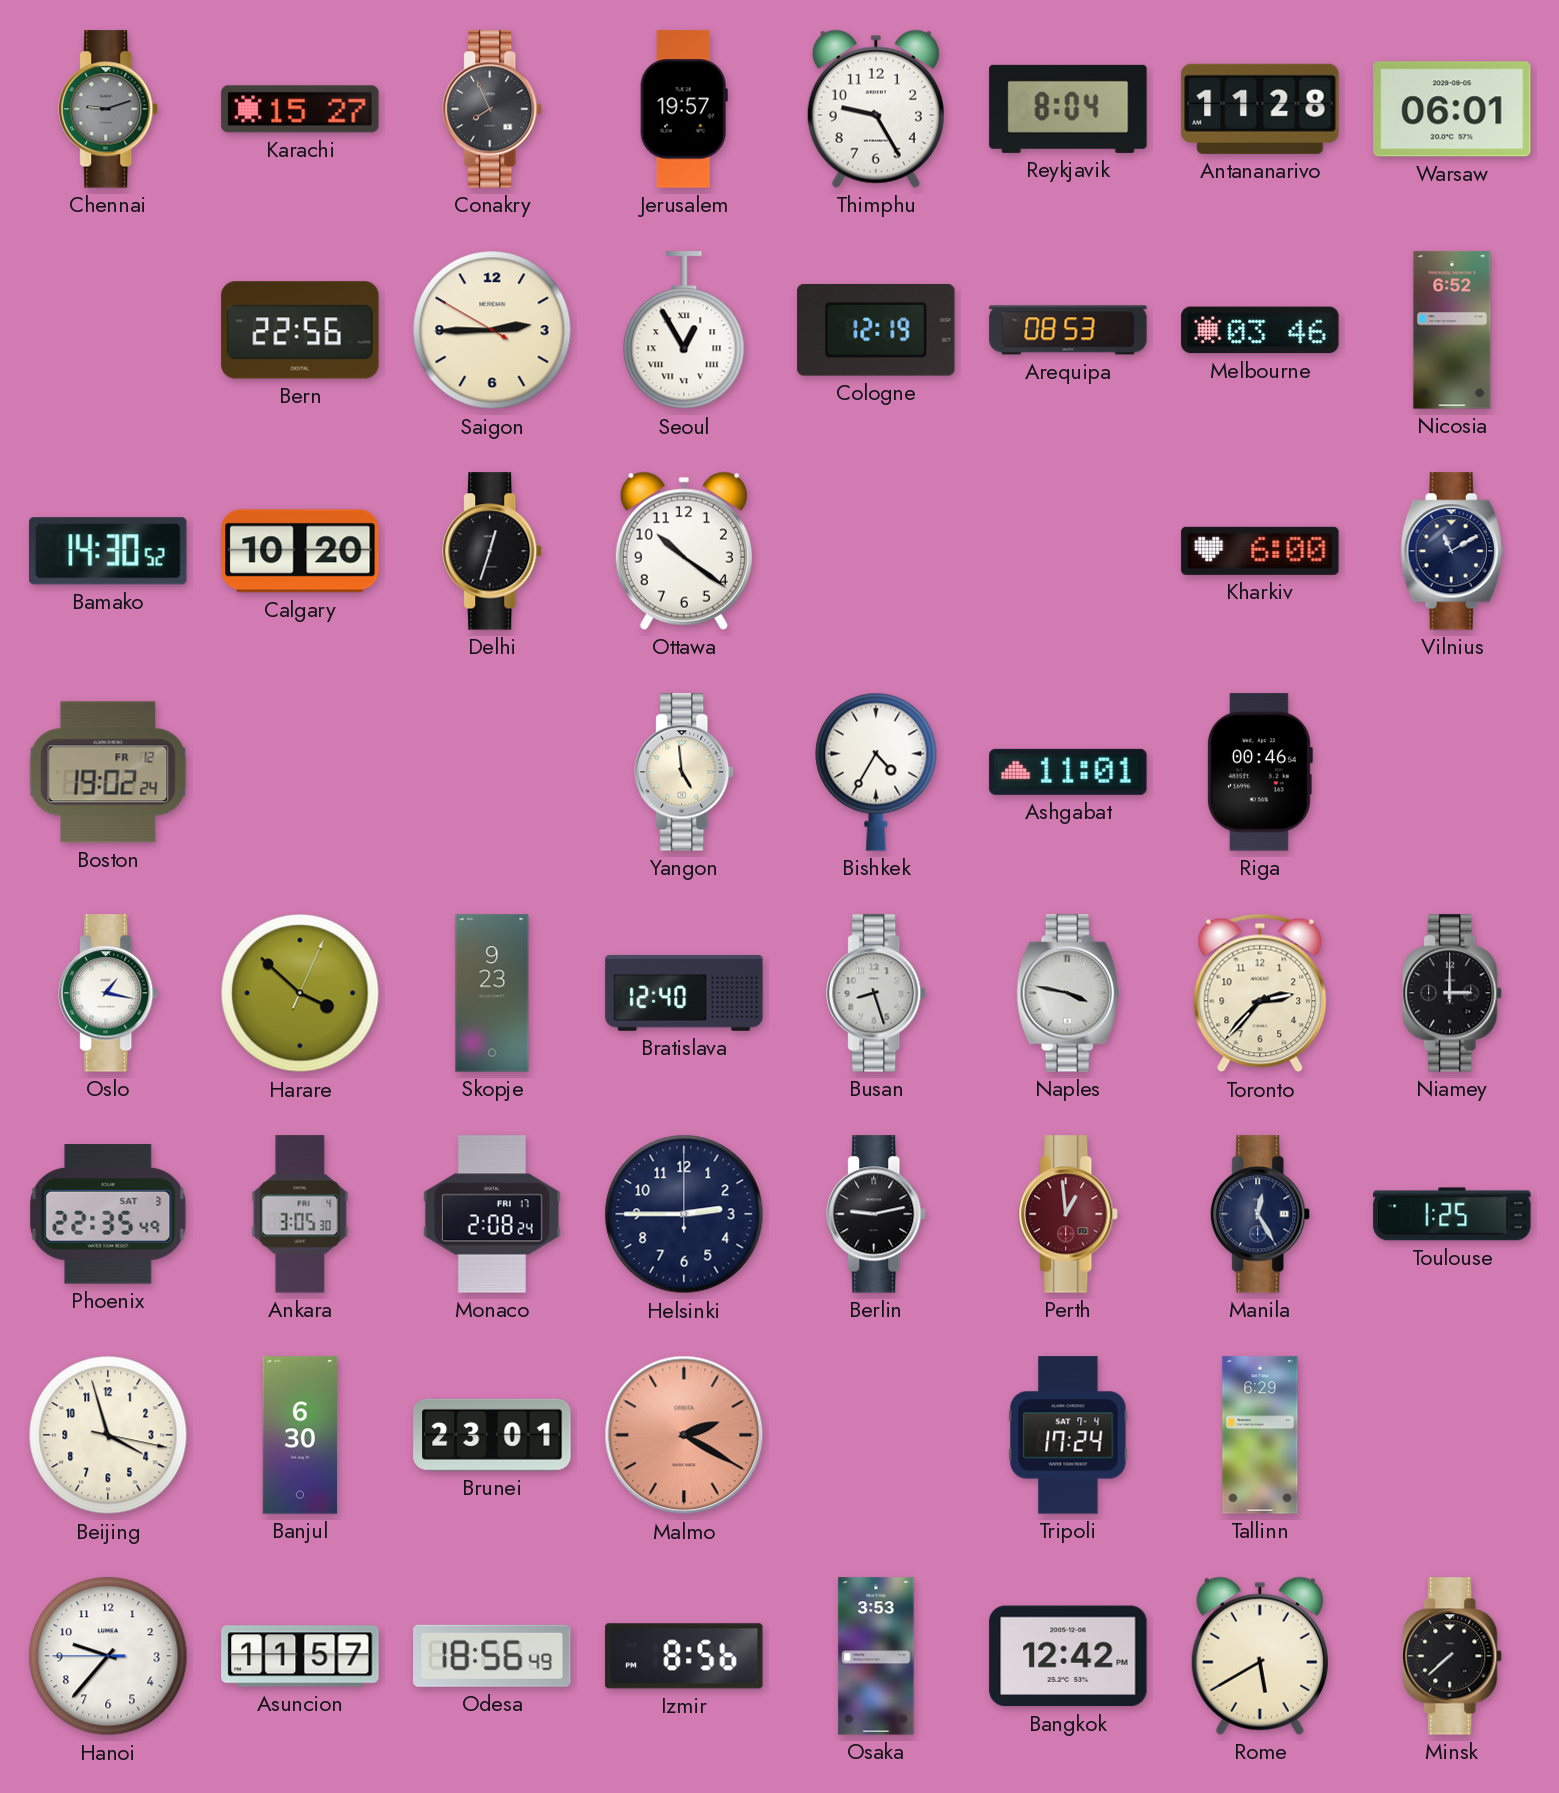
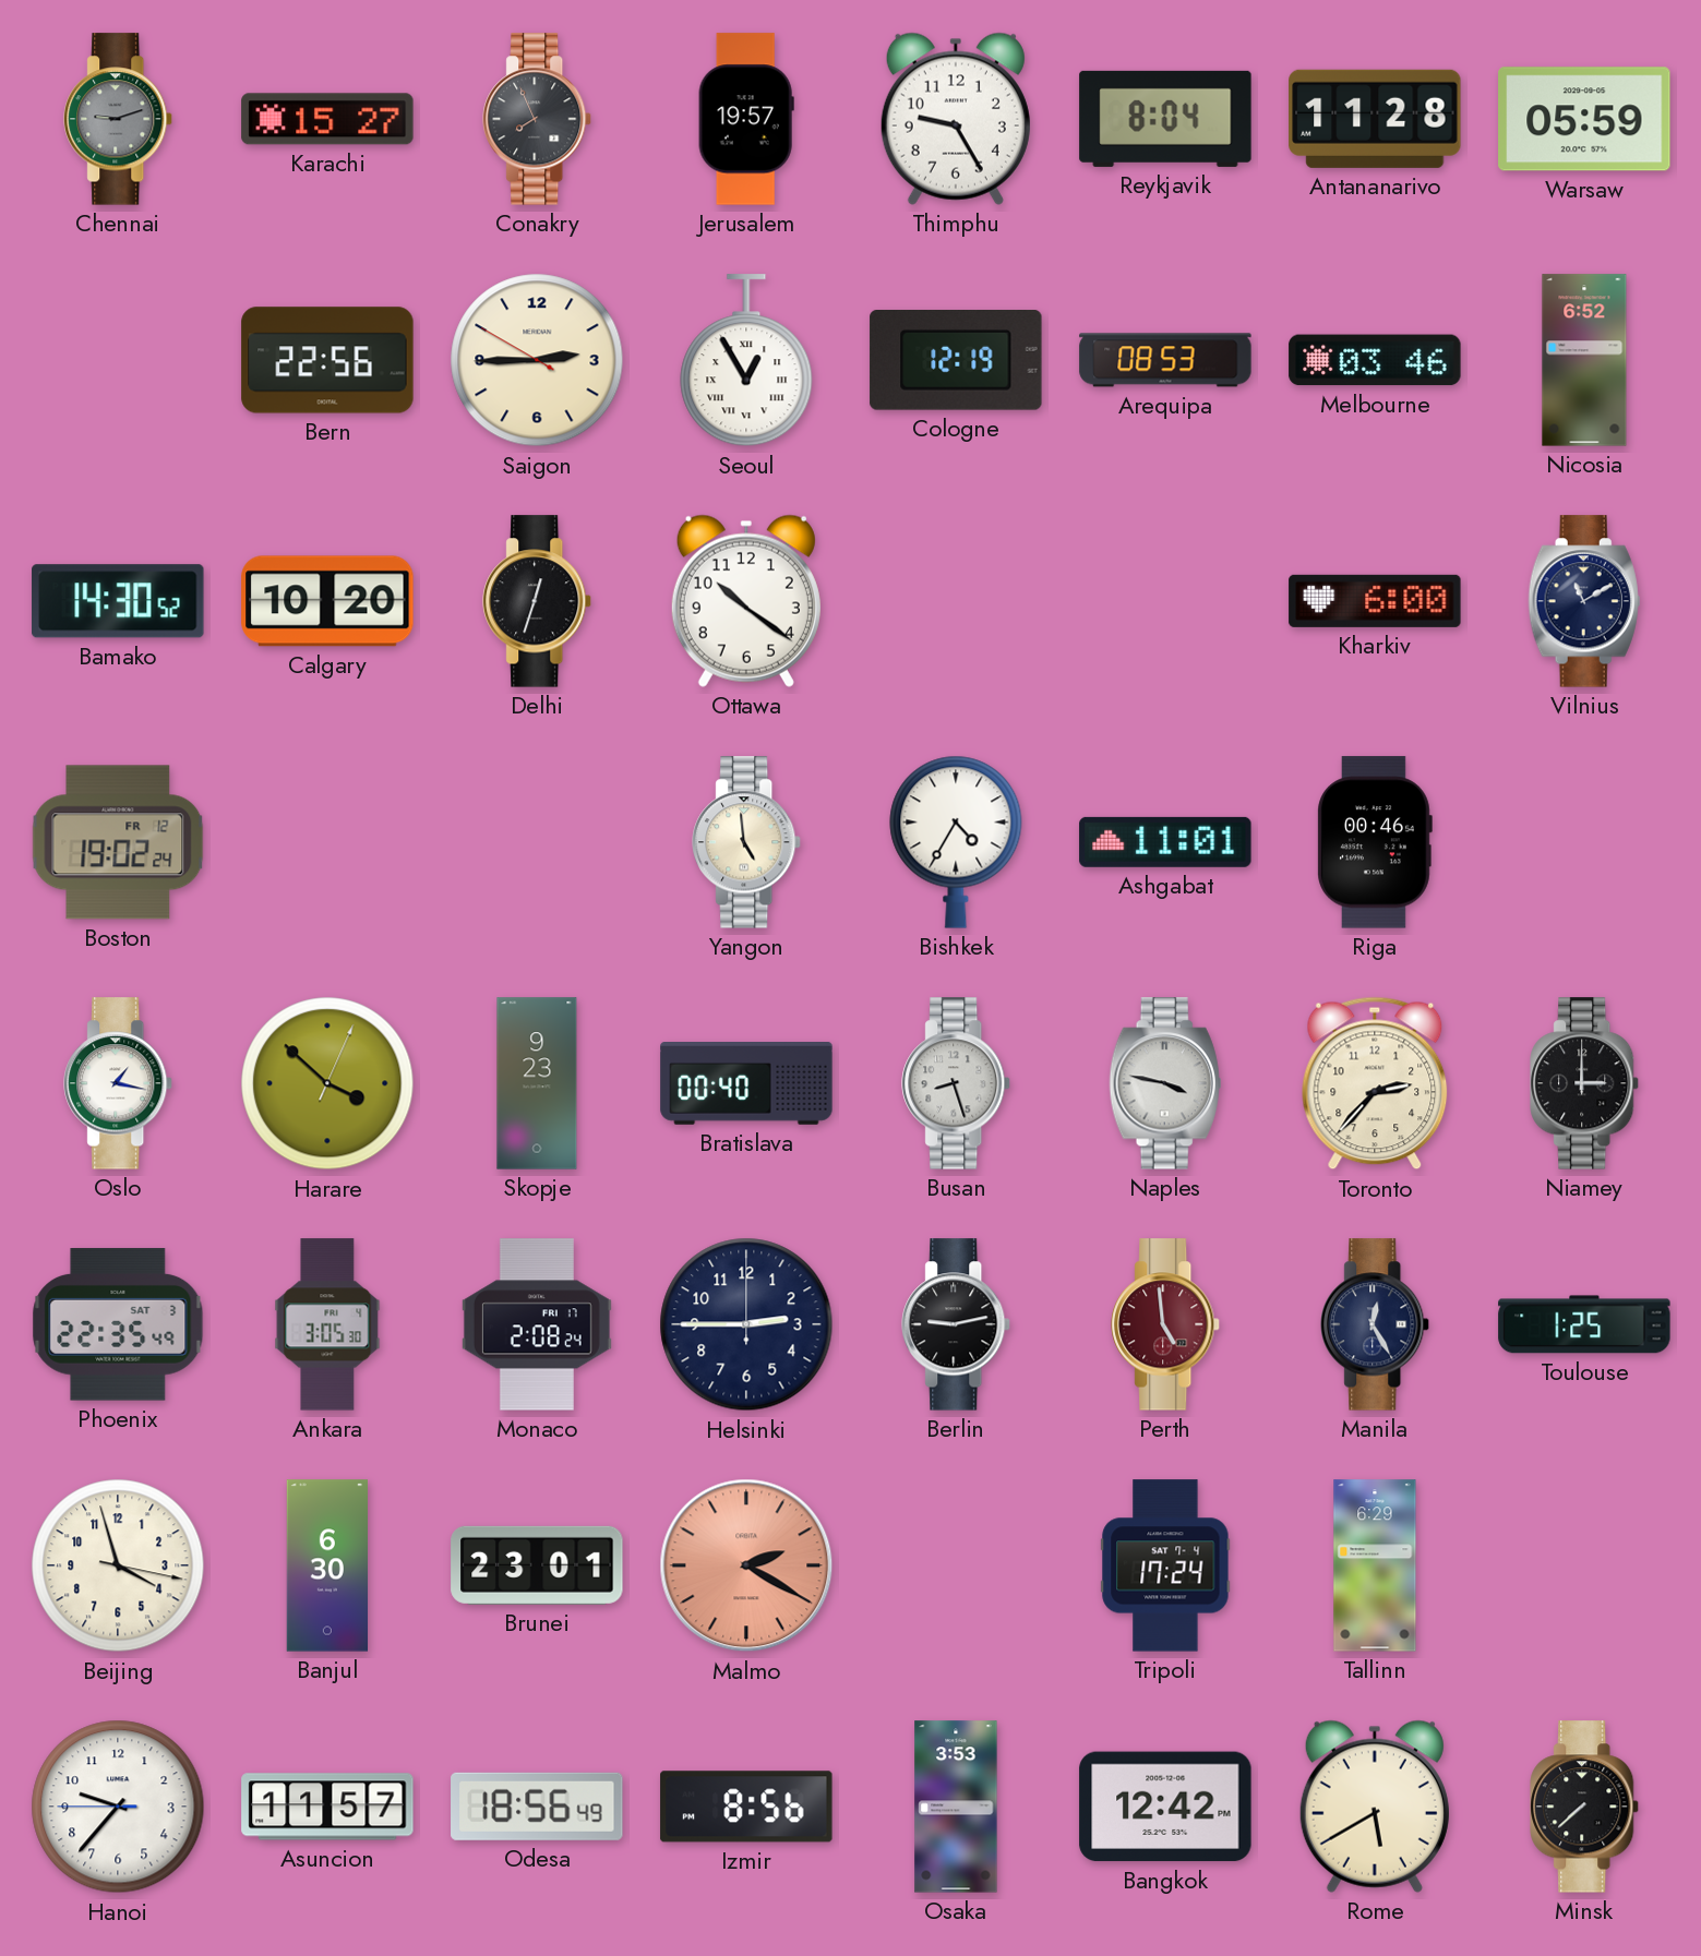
Warsaw: 06:01 -> 05:59
Bratislava: 12:40 -> 00:40
Perth: 12:59 -> 4:59
